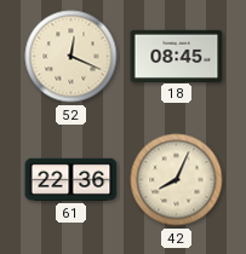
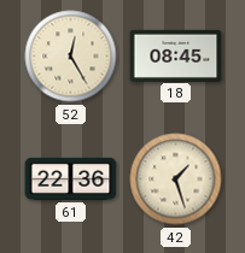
52: 12:19 -> 12:25
42: 8:04 -> 1:27
